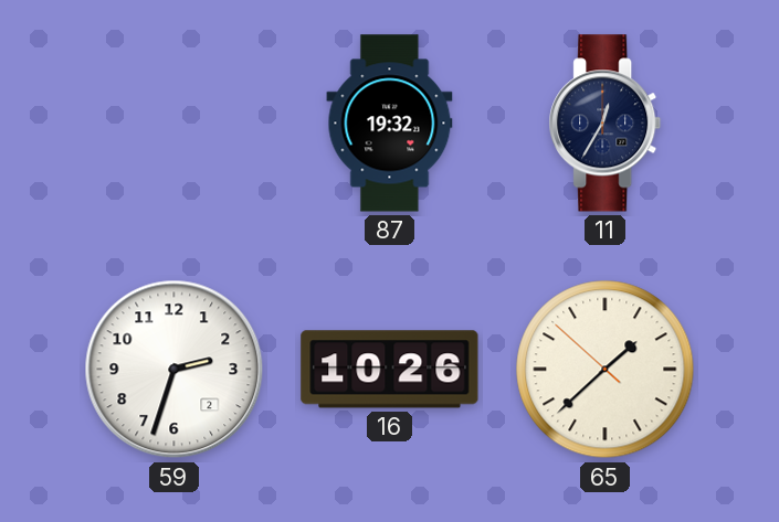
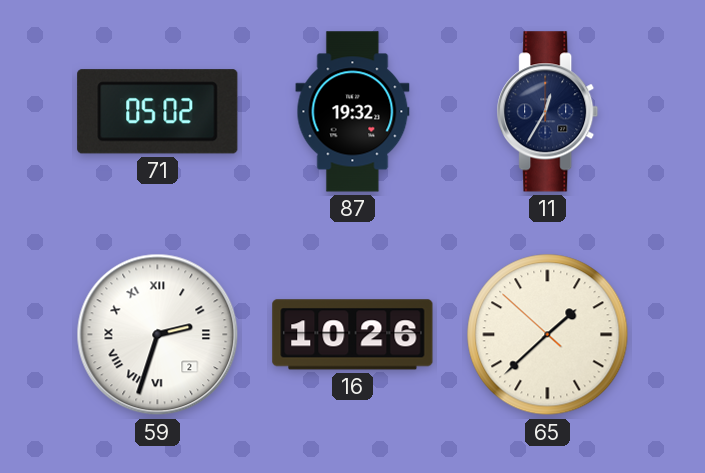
71: none -> 05:02
59 numerals: Arabic -> Roman
